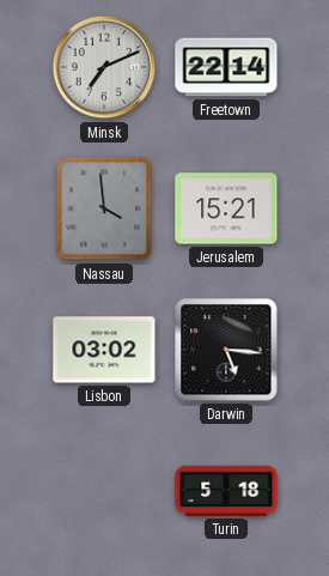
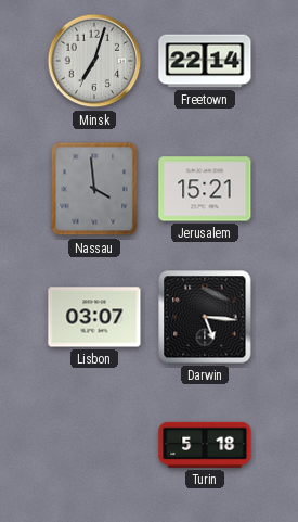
Minsk: 7:11 -> 7:03
Lisbon: 03:02 -> 03:07
